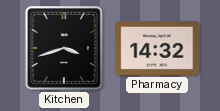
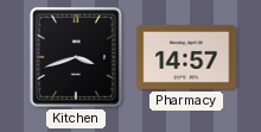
Pharmacy: 14:32 -> 14:57
